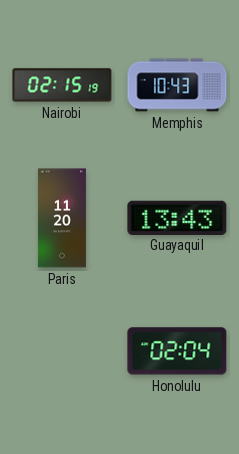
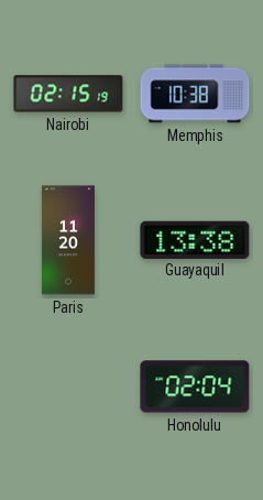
Memphis: 10:43 -> 10:38
Guayaquil: 13:43 -> 13:38
